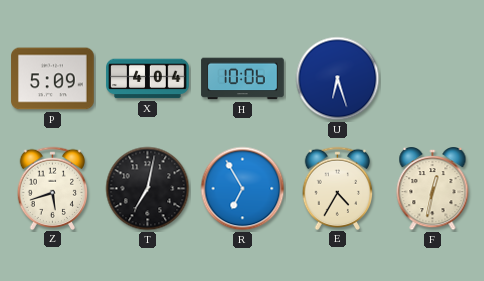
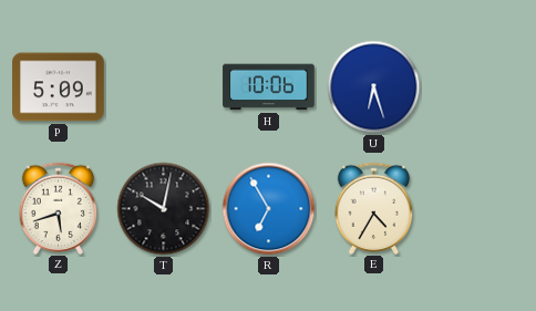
X: 4:04 -> none
T: 7:02 -> 10:02
F: 12:32 -> none
